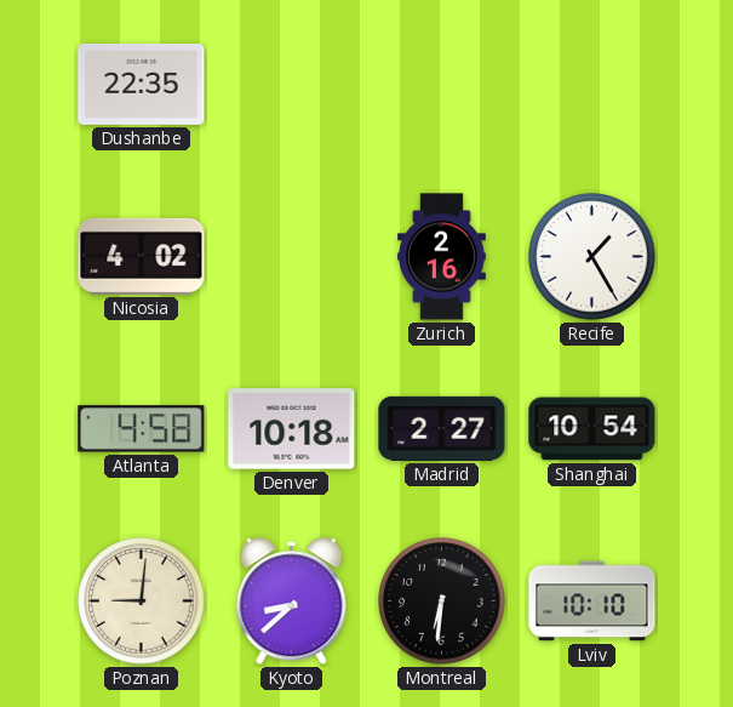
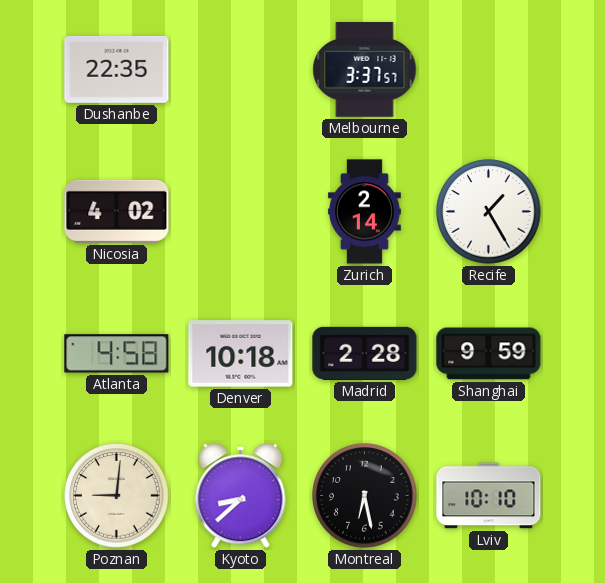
Melbourne: none -> 3:37
Zurich: 2:16 -> 2:14
Madrid: 2:27 -> 2:28
Shanghai: 10:54 -> 9:59
Montreal: 6:31 -> 6:28
